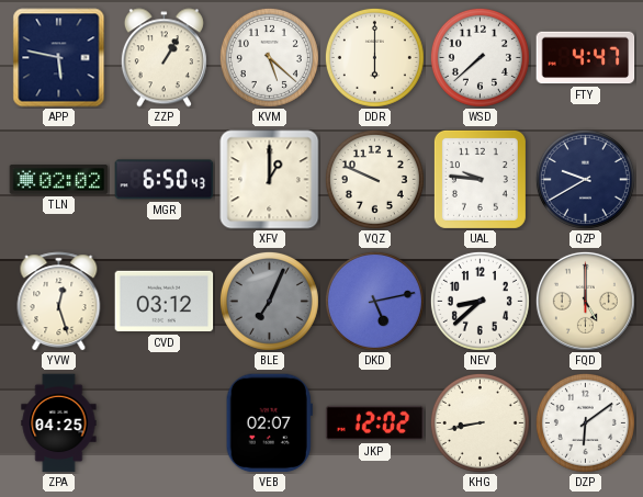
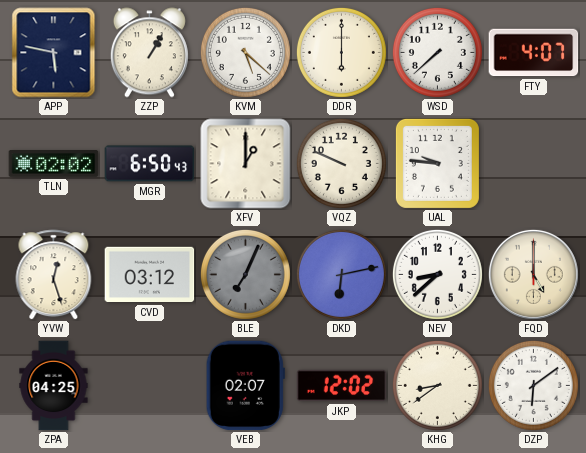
FTY: 4:47 -> 4:07
QZP: 9:40 -> none
DKD: 5:13 -> 6:13
KHG: 8:43 -> 8:39
